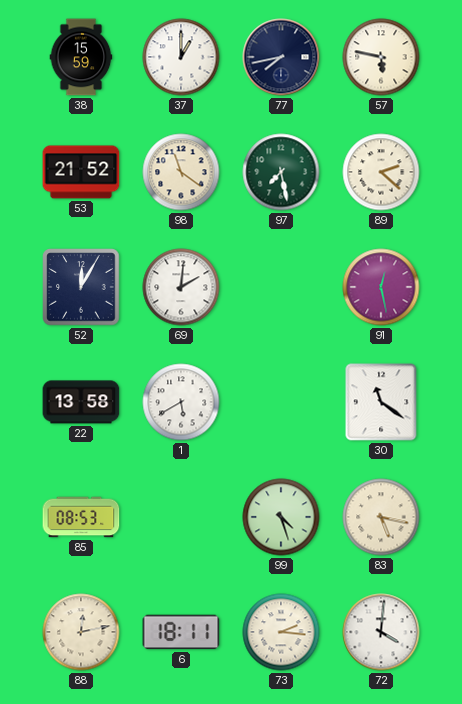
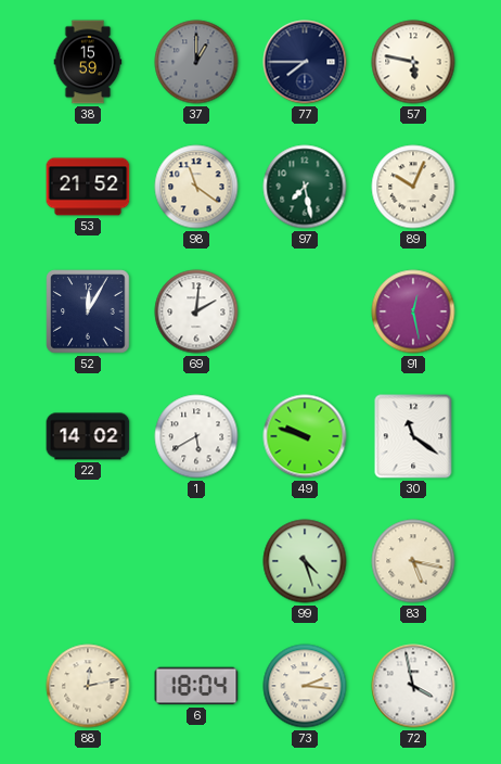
37 dial: white -> grey
77: 7:43 -> 7:45
89: 2:22 -> 10:04
22: 13:58 -> 14:02
49: none -> 9:48
85: 08:53 -> none
6: 18:11 -> 18:04
72: 4:01 -> 3:58
